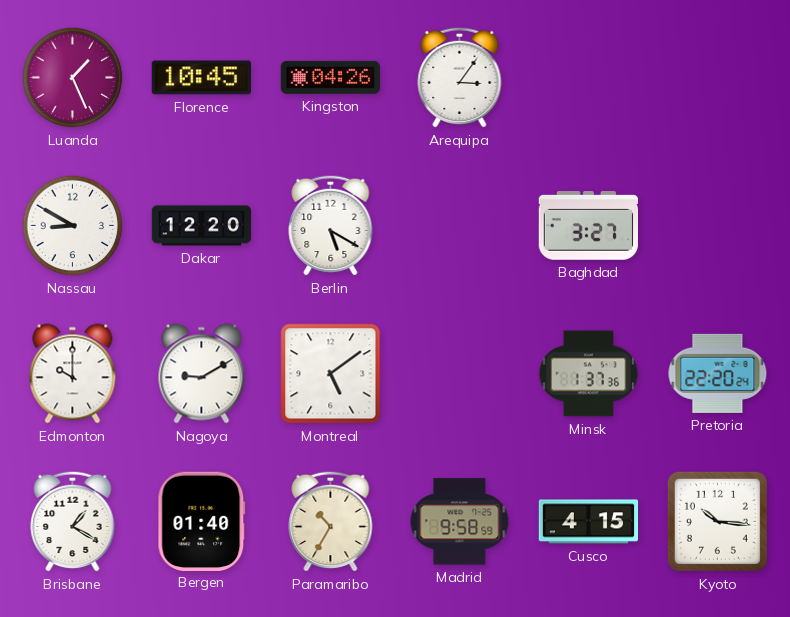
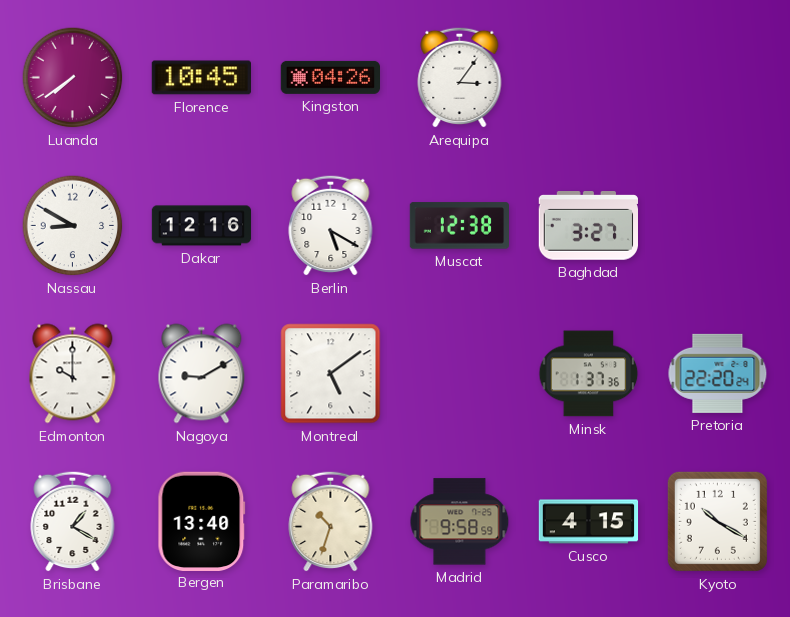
Luanda: 1:26 -> 7:39
Dakar: 12:20 -> 12:16
Muscat: none -> 12:38
Bergen: 01:40 -> 13:40
Paramaribo: 10:35 -> 10:33
Kyoto: 10:16 -> 10:20
